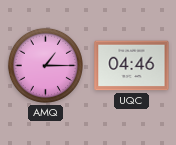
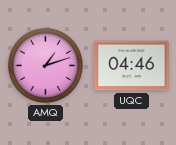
AMQ: 1:15 -> 1:12
